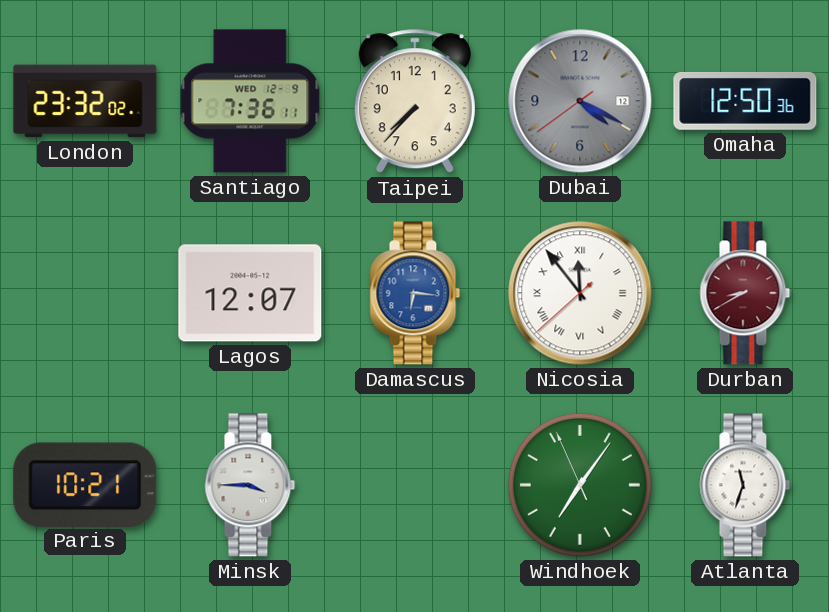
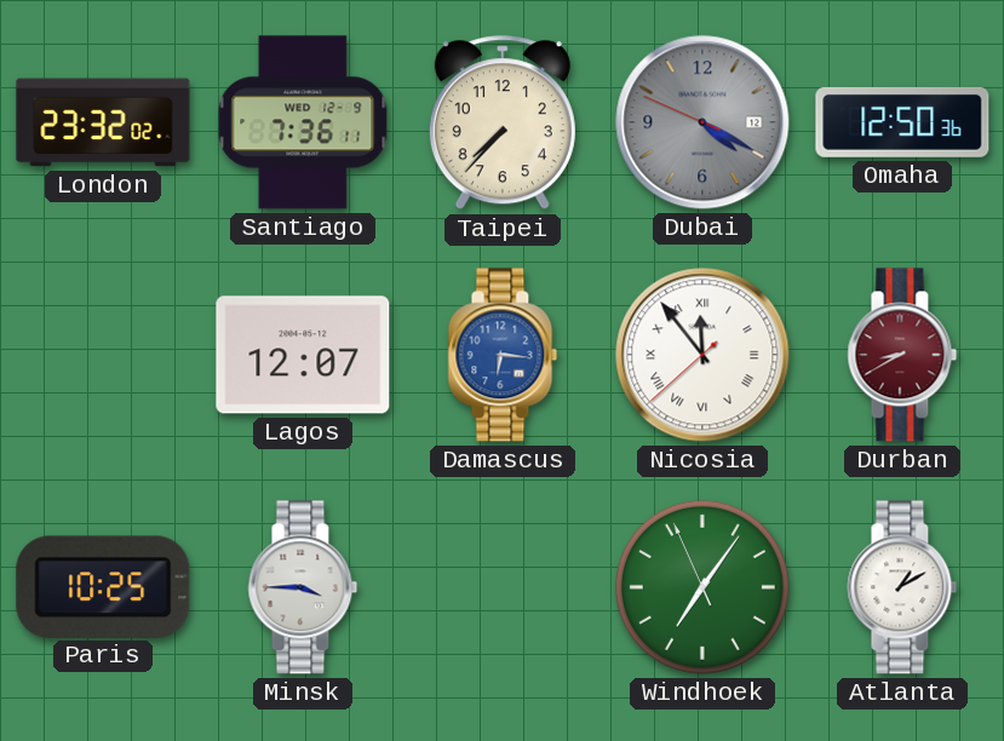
Dubai: 4:19:39 -> 4:19:49
Paris: 10:21 -> 10:25
Atlanta: 11:33 -> 1:10
